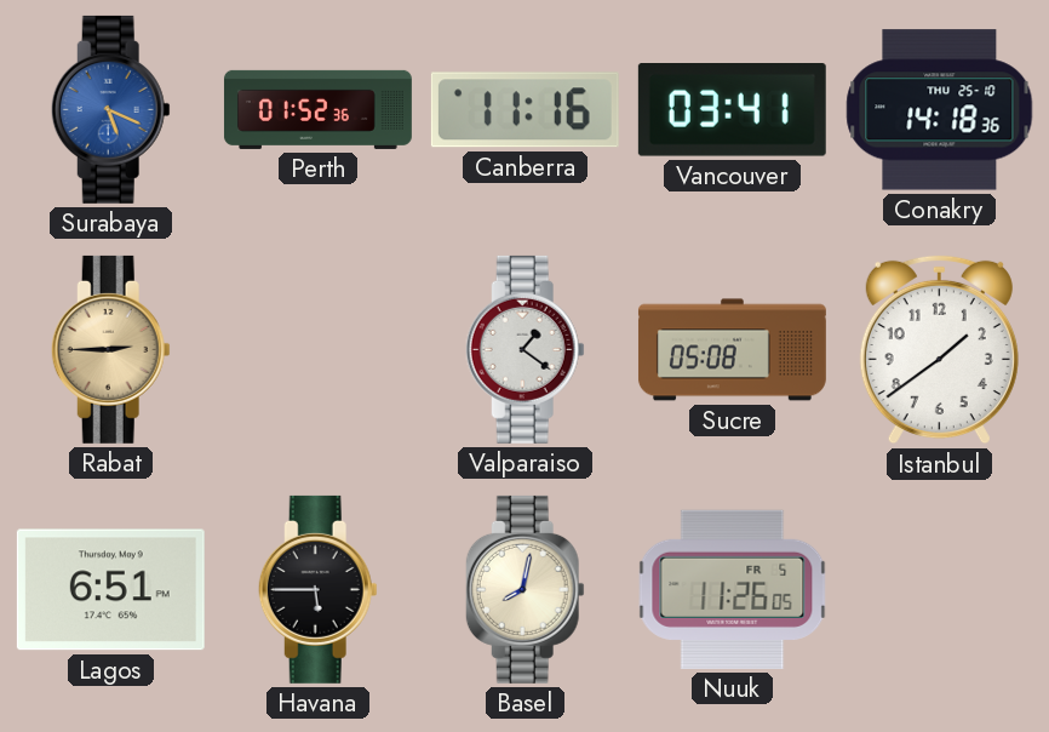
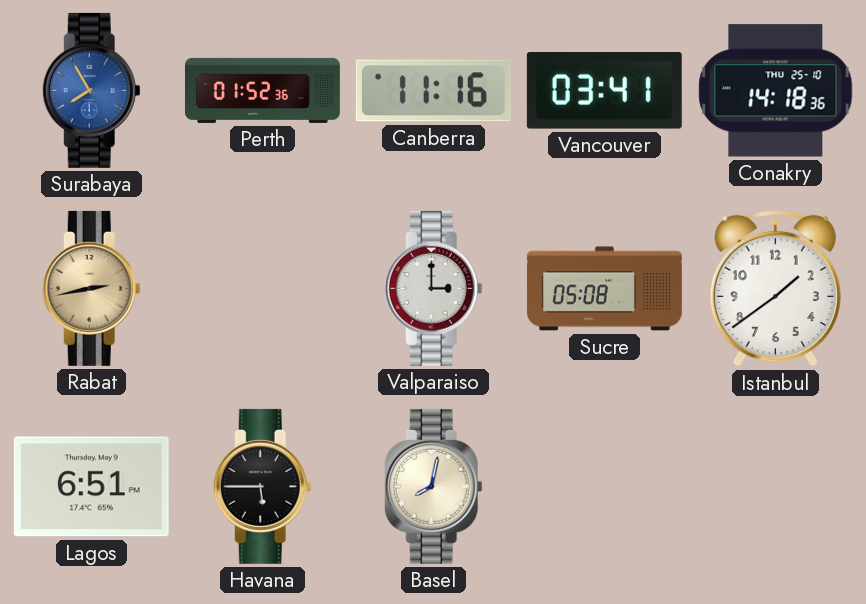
Surabaya: 5:19 -> 7:55
Rabat: 2:45 -> 2:43
Valparaiso: 1:21 -> 3:00
Nuuk: 11:26 -> none
